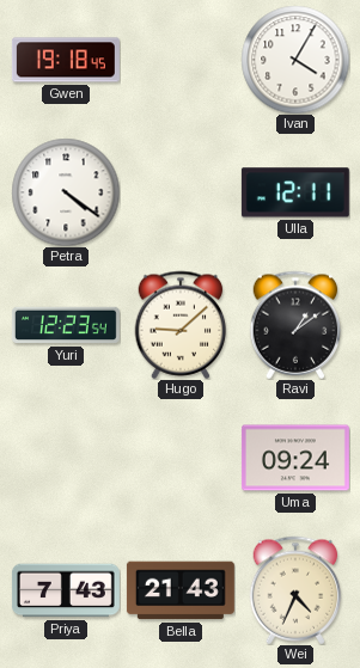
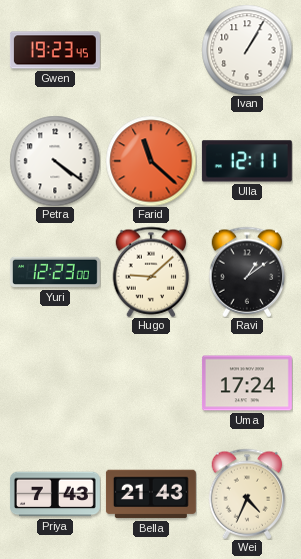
Gwen: 19:18 -> 19:23
Ivan: 4:05 -> 1:05
Farid: none -> 11:22
Yuri: 12:23:54 -> 12:23:00
Uma: 09:24 -> 17:24
